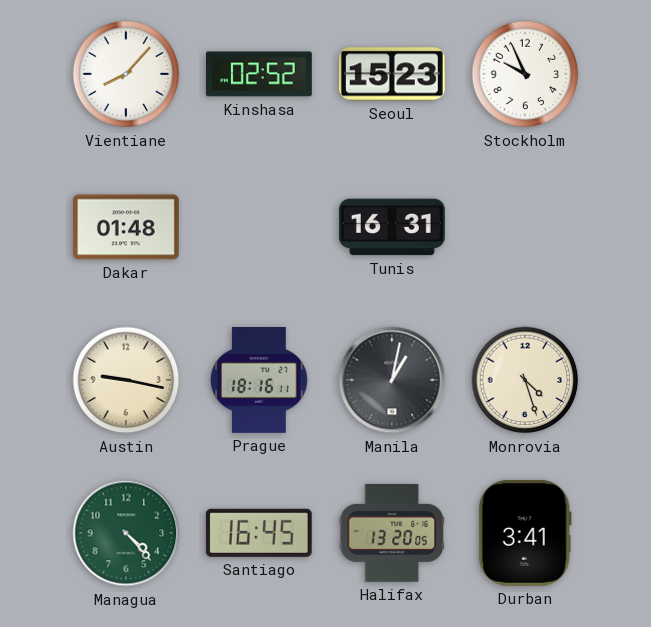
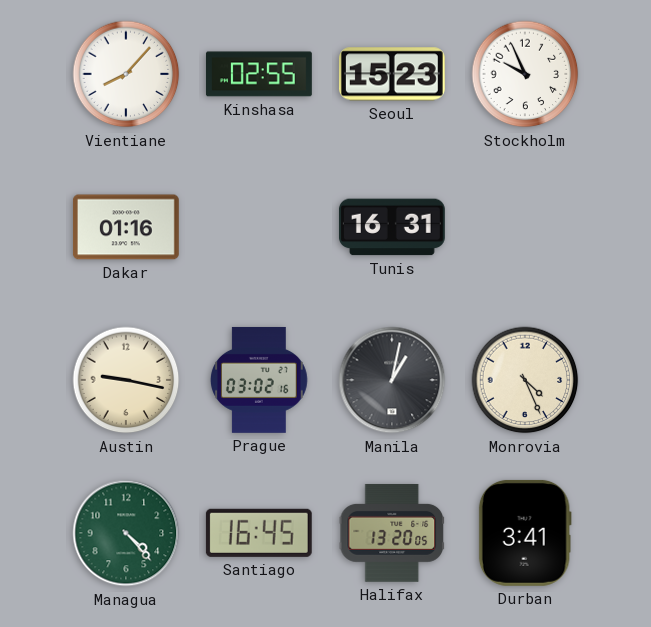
Kinshasa: 02:52 -> 02:55
Dakar: 01:48 -> 01:16
Prague: 18:16 -> 03:02
Monrovia: 4:27 -> 4:26
